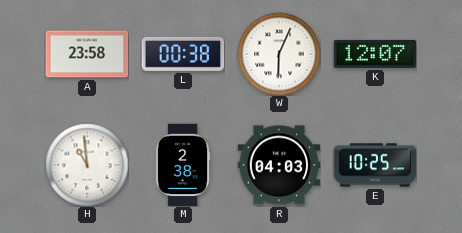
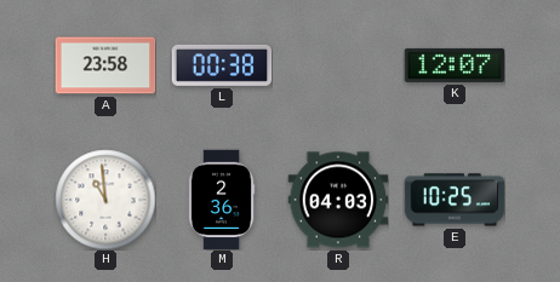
W: 6:04 -> none
M: 2:38 -> 2:36
